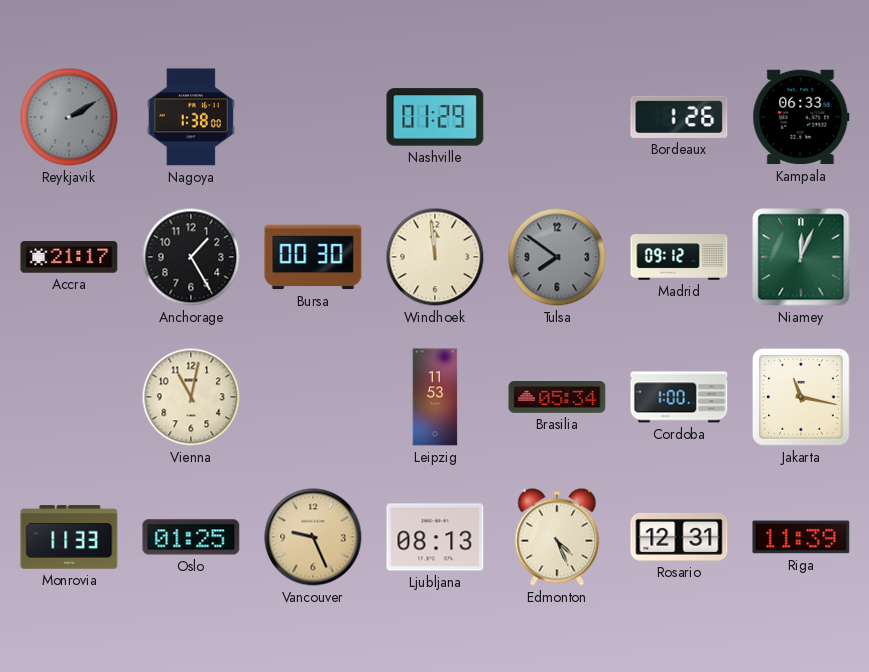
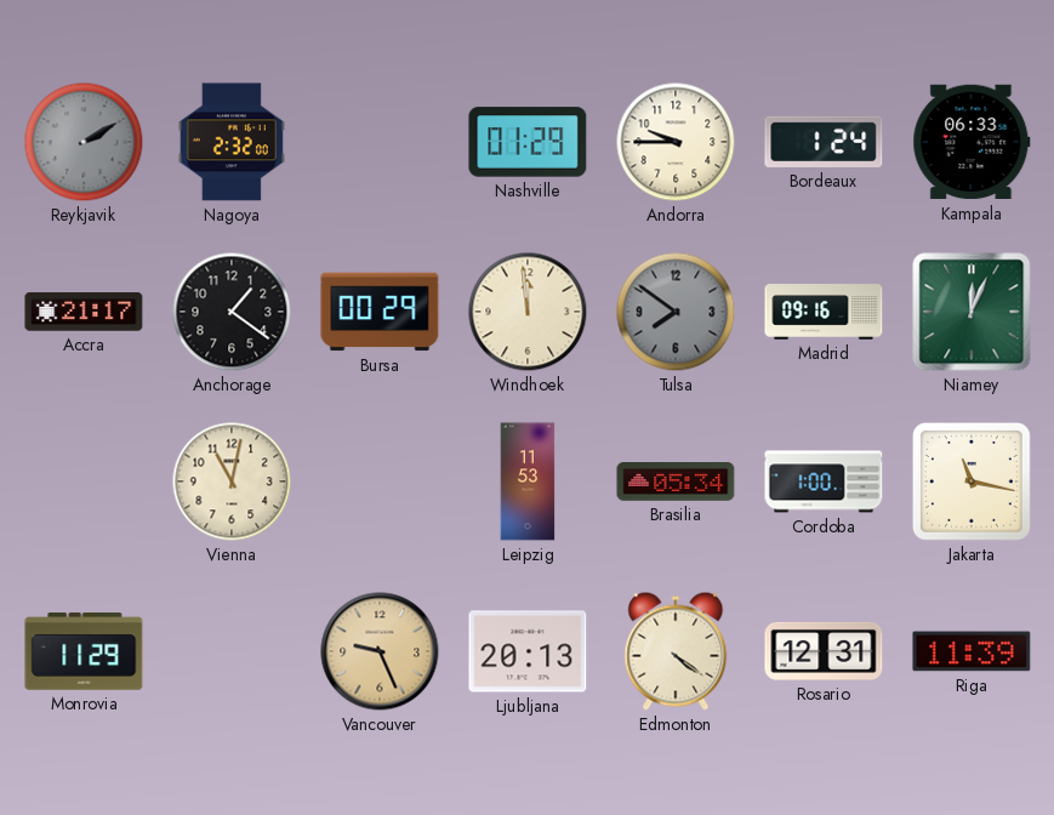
Nagoya: 1:38 -> 2:32
Andorra: none -> 9:45
Bordeaux: 1:26 -> 1:24
Anchorage: 1:25 -> 1:21
Bursa: 00:30 -> 00:29
Madrid: 09:12 -> 09:16
Monrovia: 11:33 -> 11:29
Oslo: 01:25 -> none
Ljubljana: 08:13 -> 20:13
Edmonton: 4:26 -> 4:21
